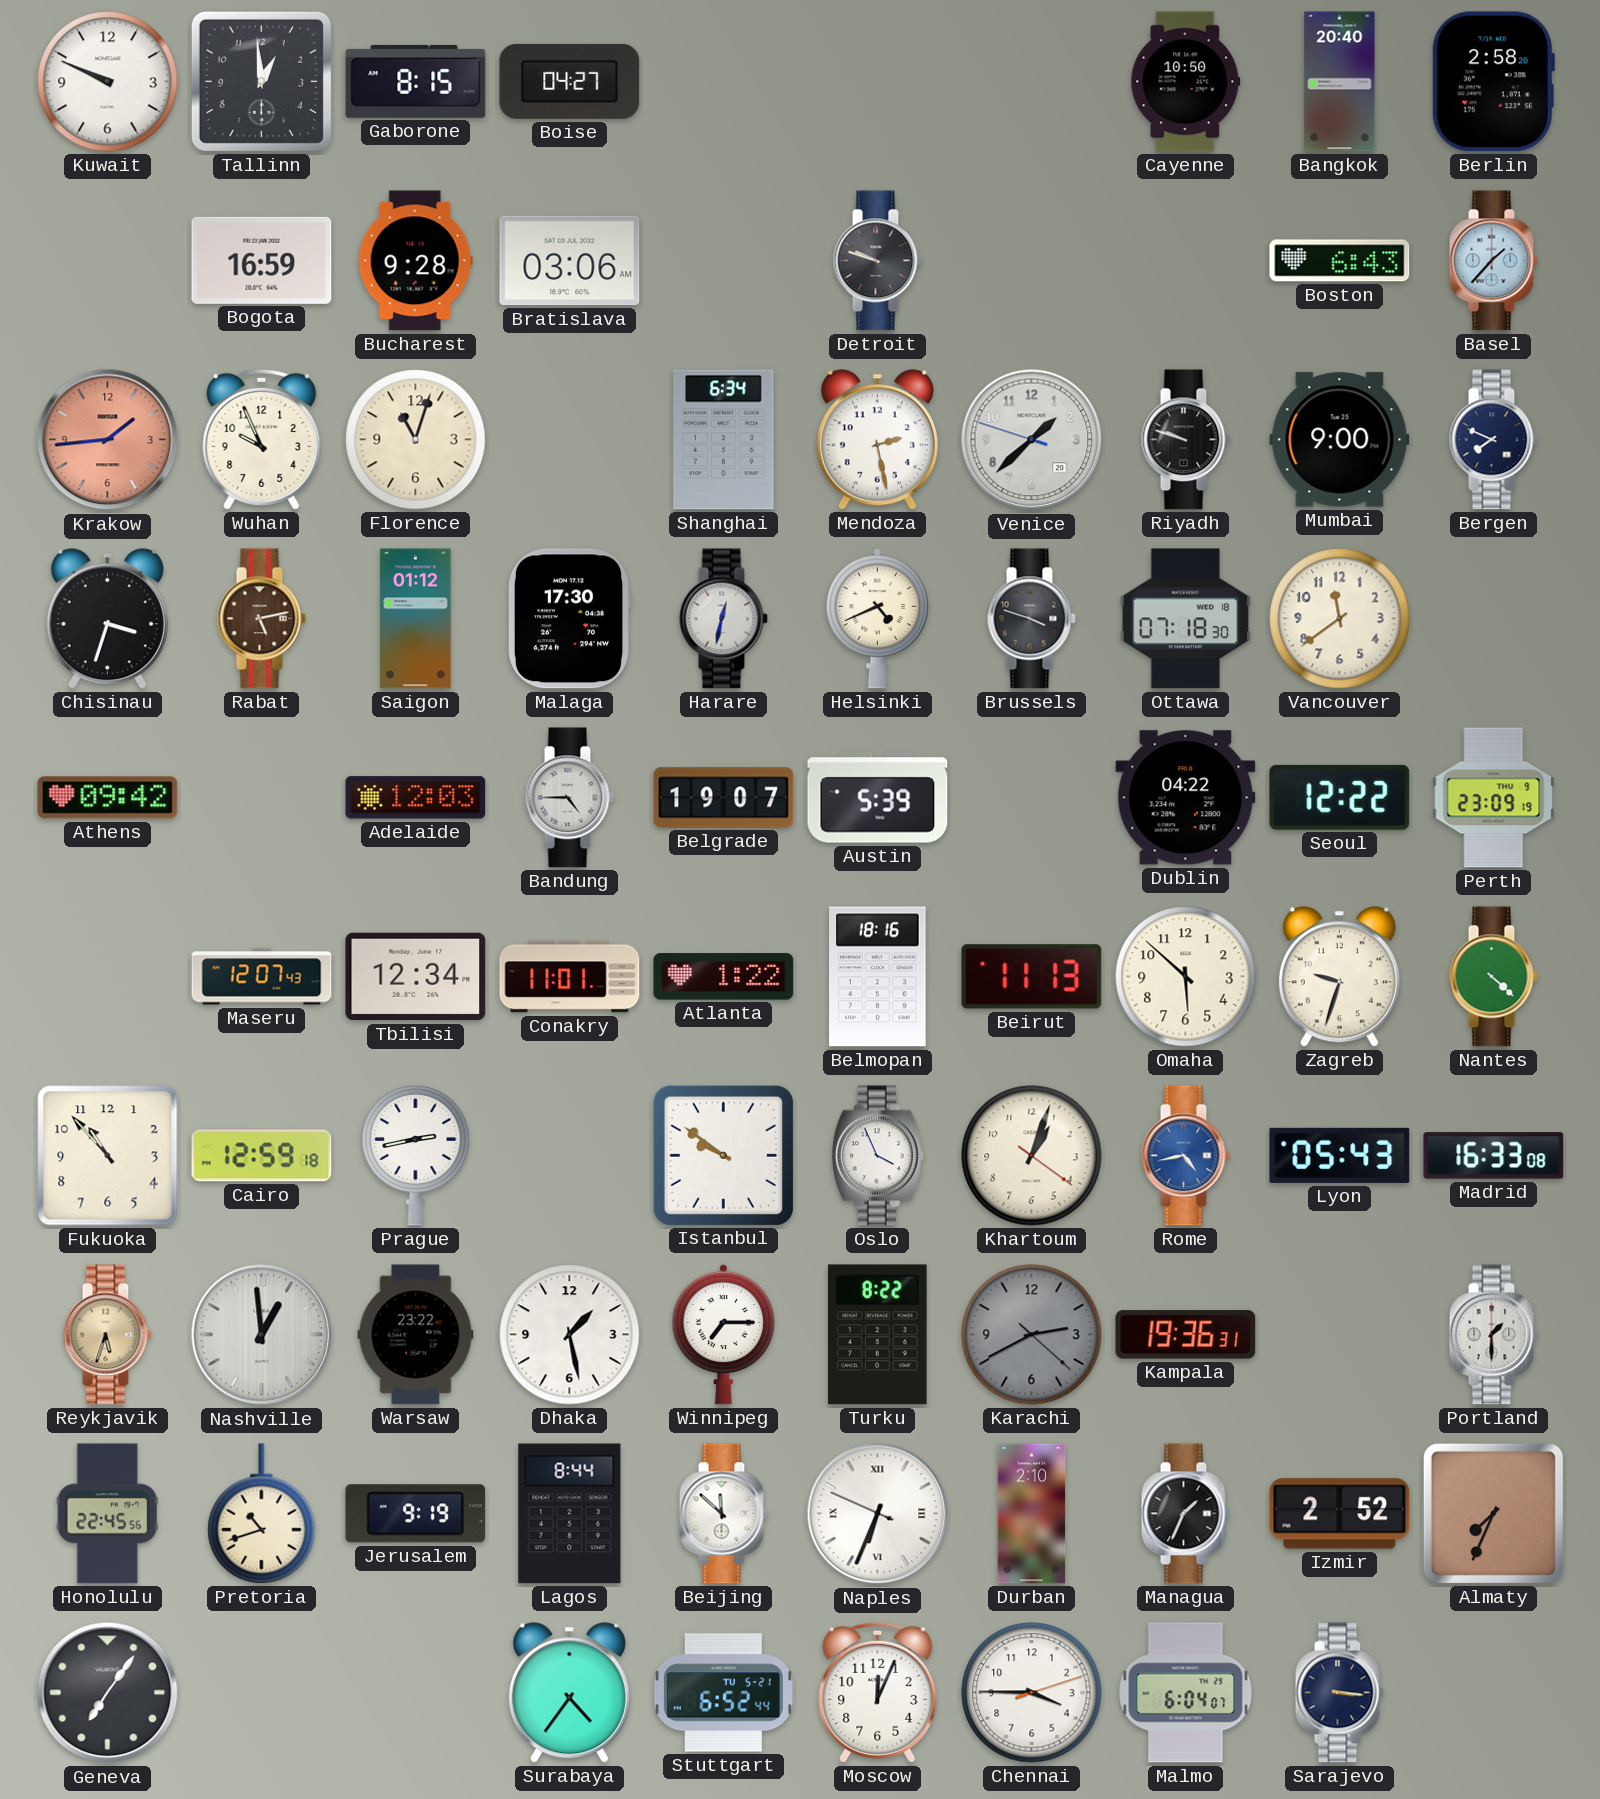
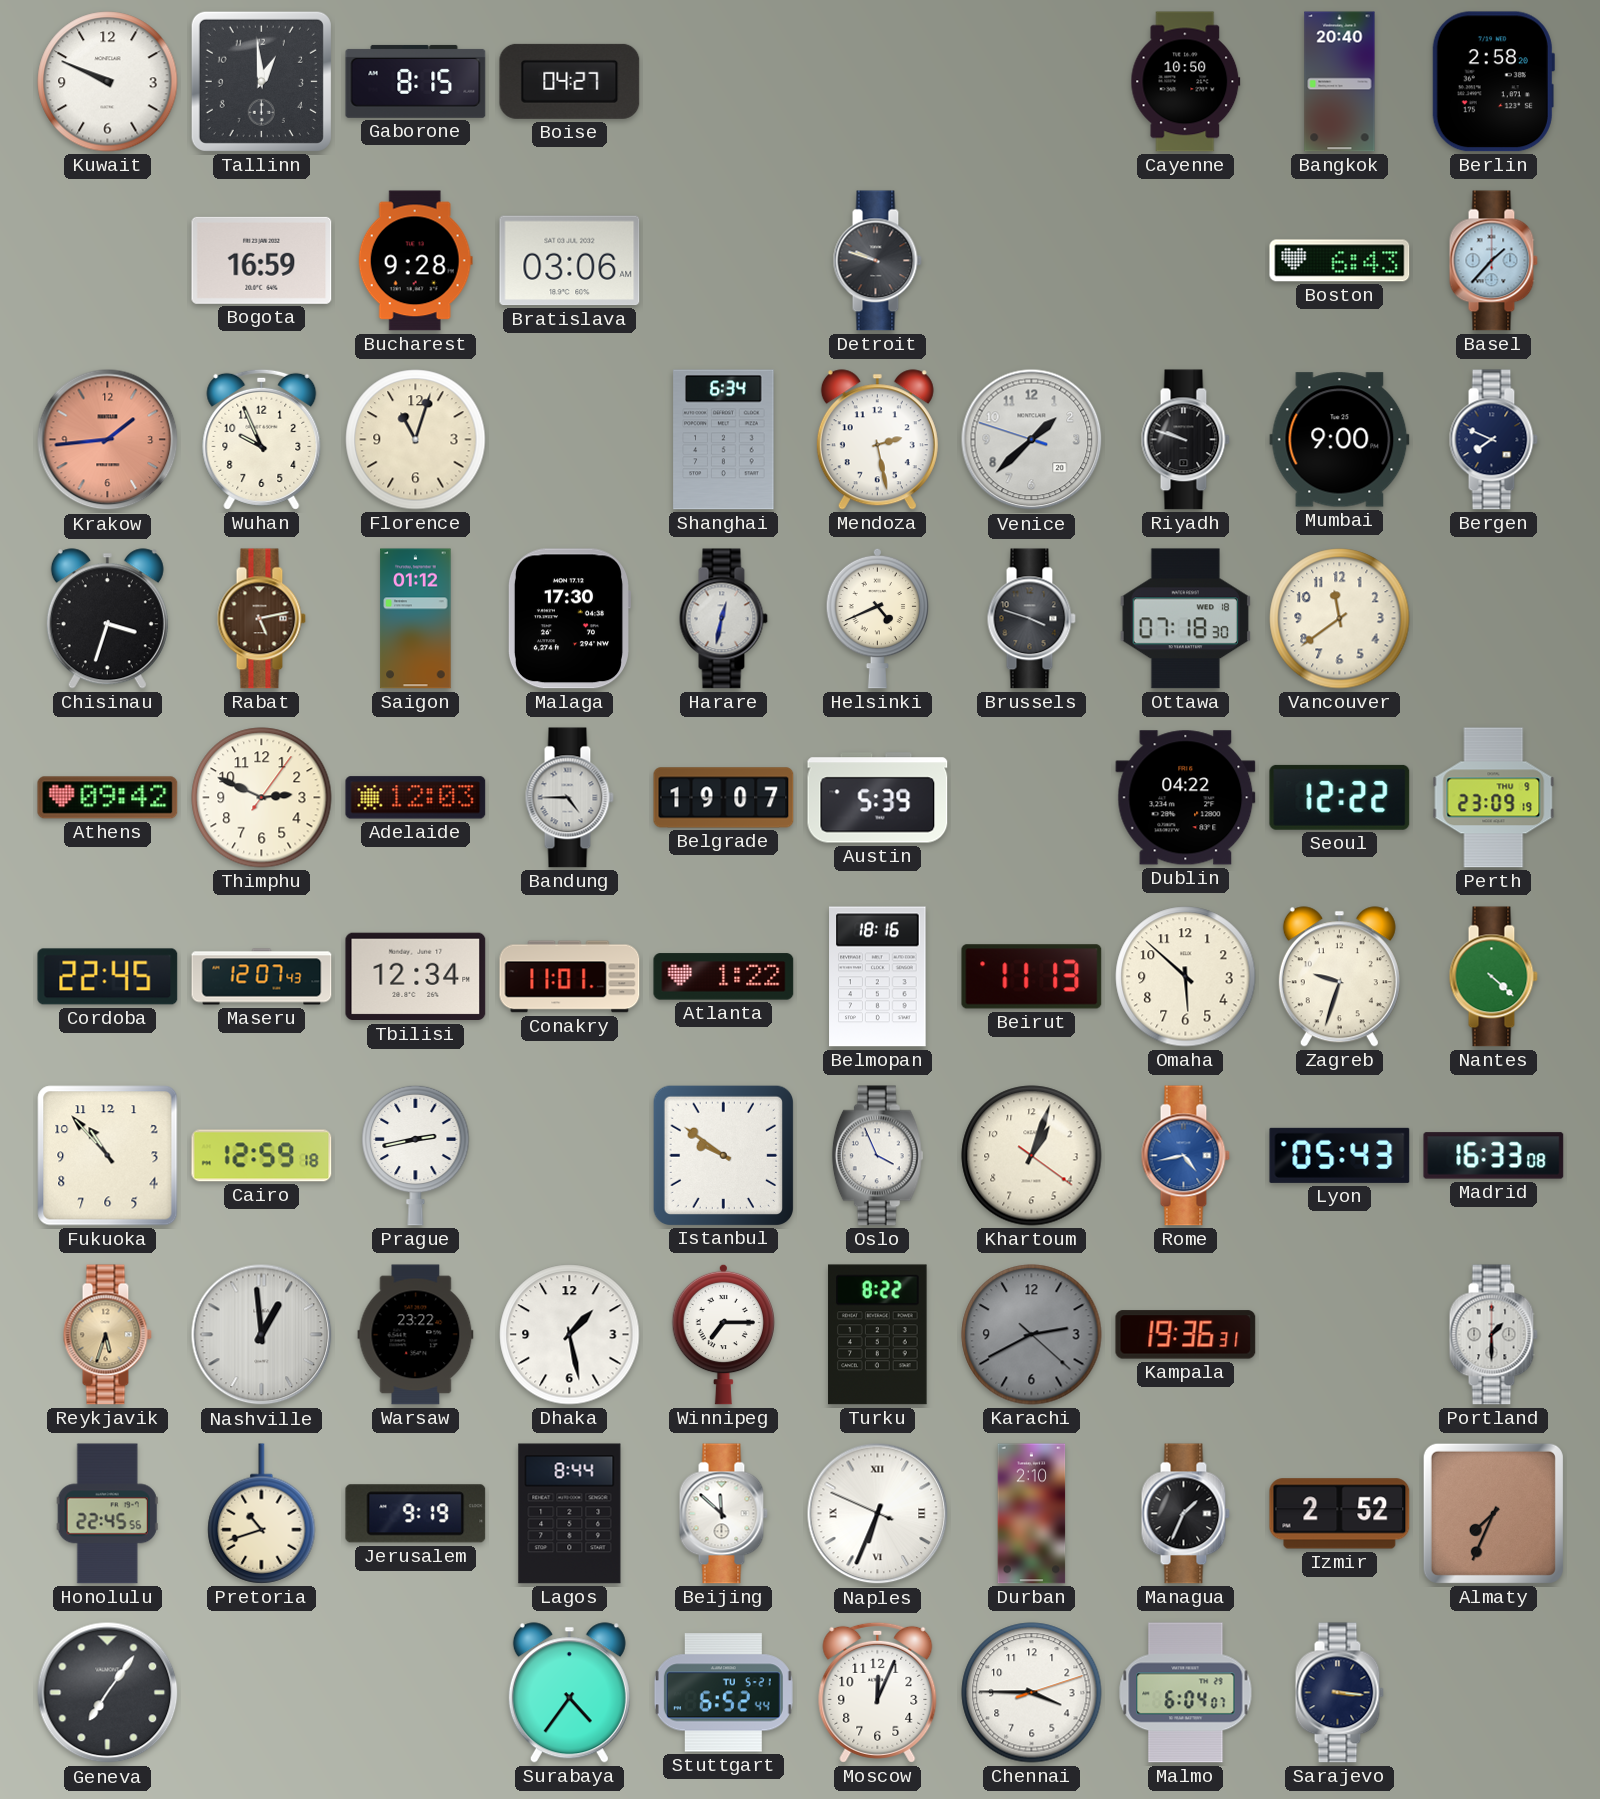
Thimphu: none -> 2:49
Cordoba: none -> 22:45
